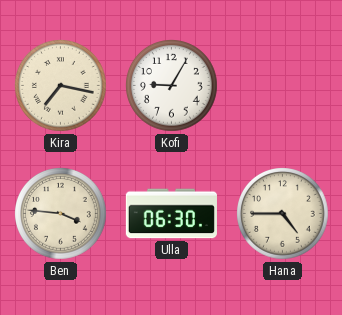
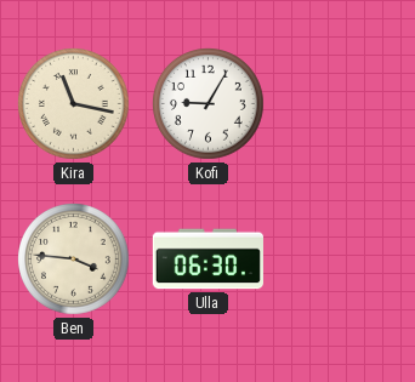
Kira: 7:17 -> 11:17
Hana: 4:45 -> none
